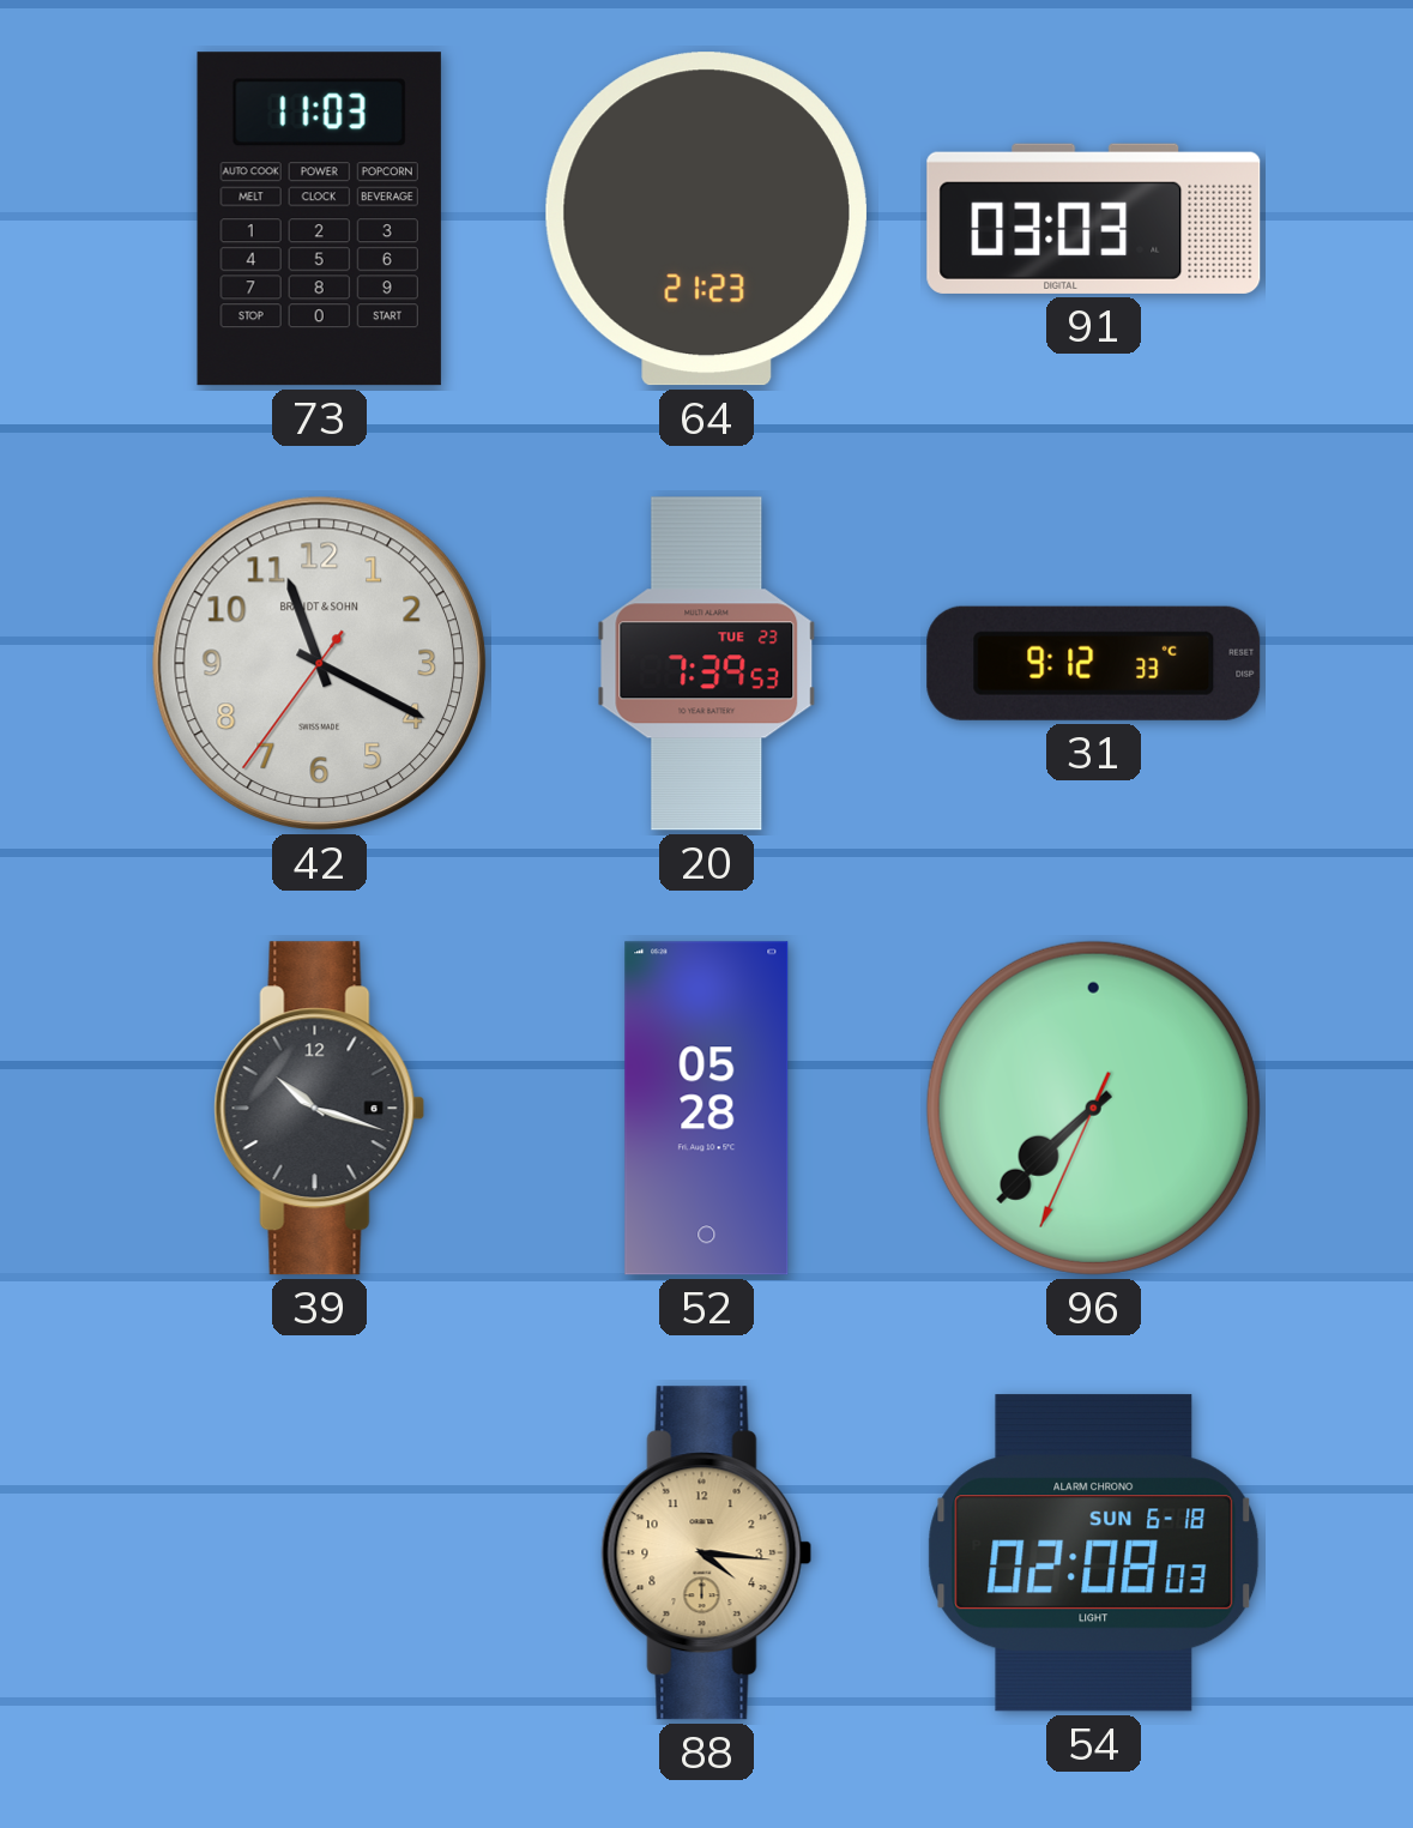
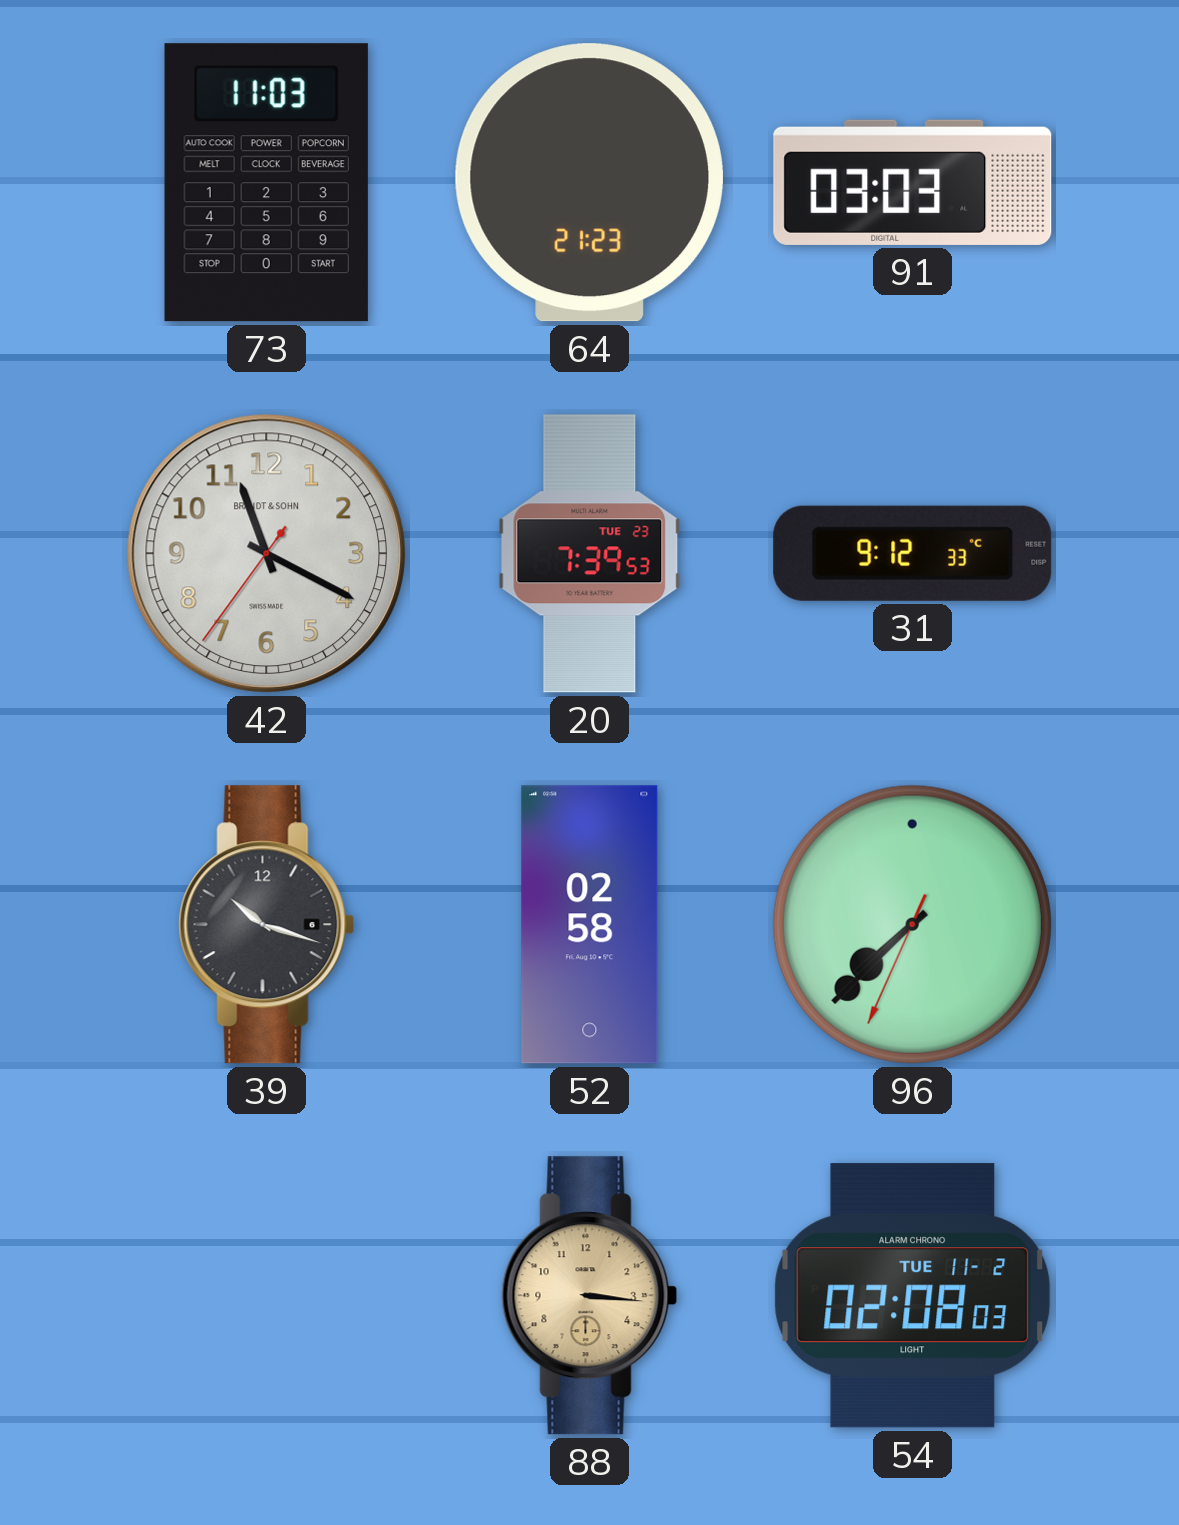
52: 05:28 -> 02:58
88: 4:16 -> 3:16
54 date: SUN 6-18 -> TUE 11-2
